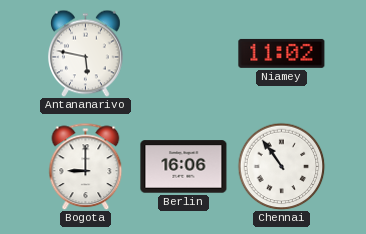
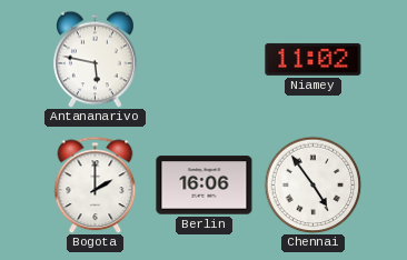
Bogota: 9:00 -> 2:00
Chennai: 10:54 -> 4:54
